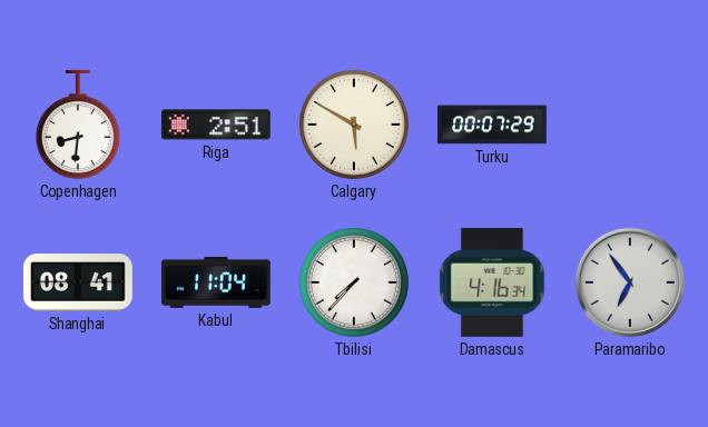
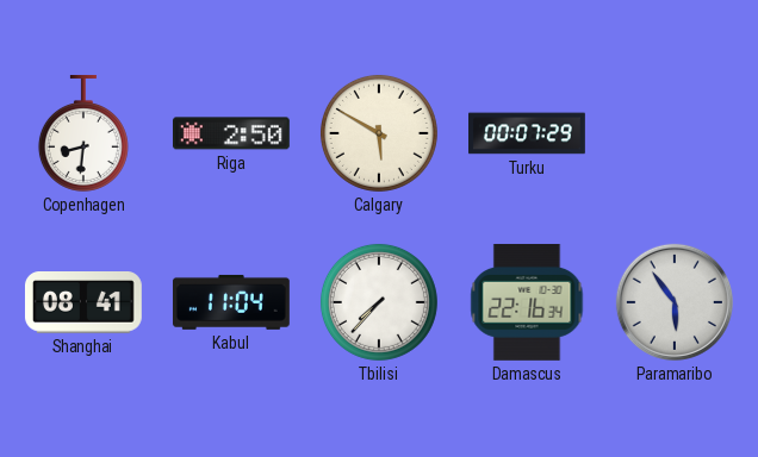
Riga: 2:51 -> 2:50
Damascus: 4:16 -> 22:16
Paramaribo: 6:54 -> 5:54
